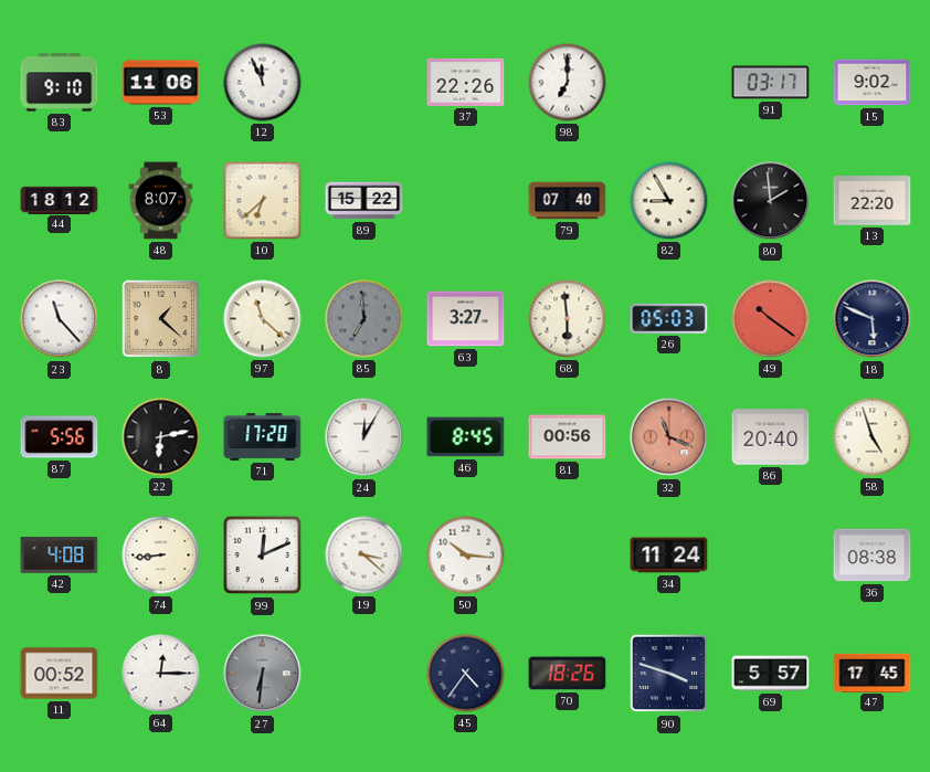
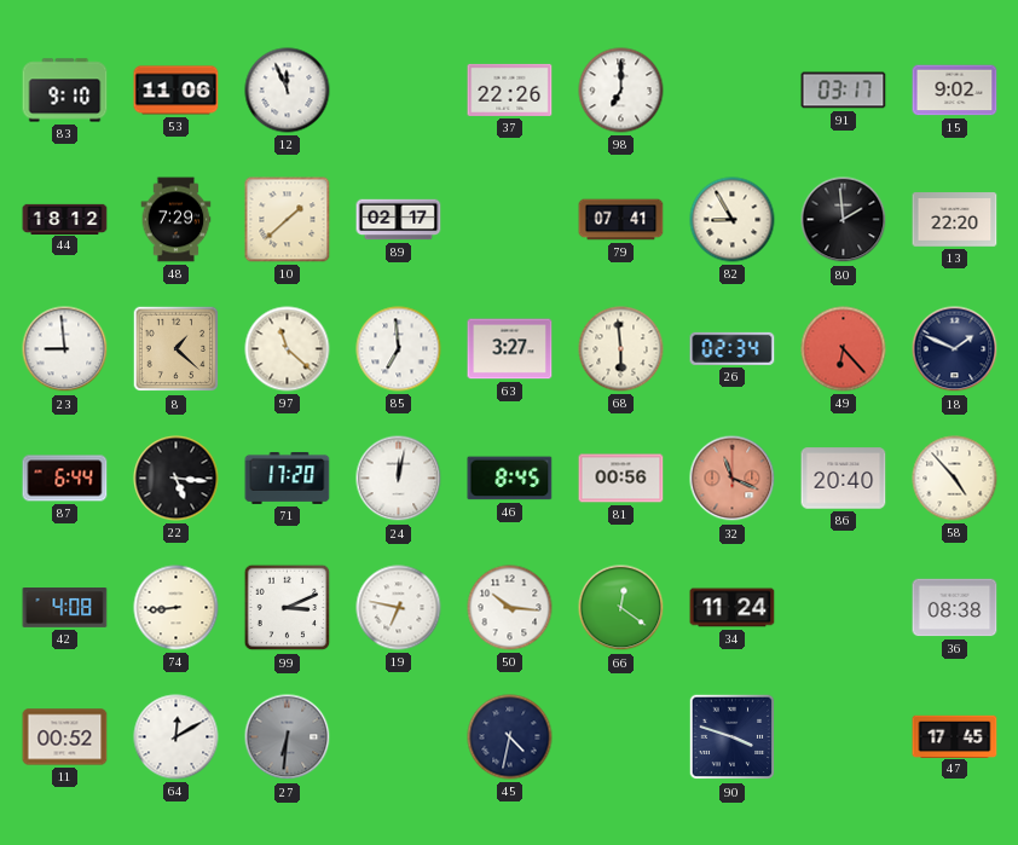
48: 8:07 -> 7:29
10: 6:38 -> 1:38
89: 15:22 -> 02:17
79: 07:40 -> 07:41
23: 11:23 -> 8:59
85 dial: grey -> white
26: 05:03 -> 02:34
49: 10:21 -> 6:23
18: 5:49 -> 1:49
87: 5:56 -> 6:44
22: 6:13 -> 5:16
24: 12:05 -> 12:02
58: 4:57 -> 4:53
99: 12:11 -> 3:11
19: 3:22 -> 6:47
66: none -> 12:21
64: 12:15 -> 12:10
45: 4:36 -> 4:32
70: 18:26 -> none
69: 5:57 -> none
